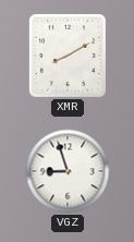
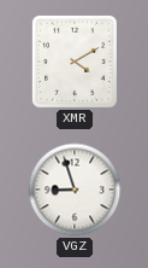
XMR: 8:10 -> 4:10
